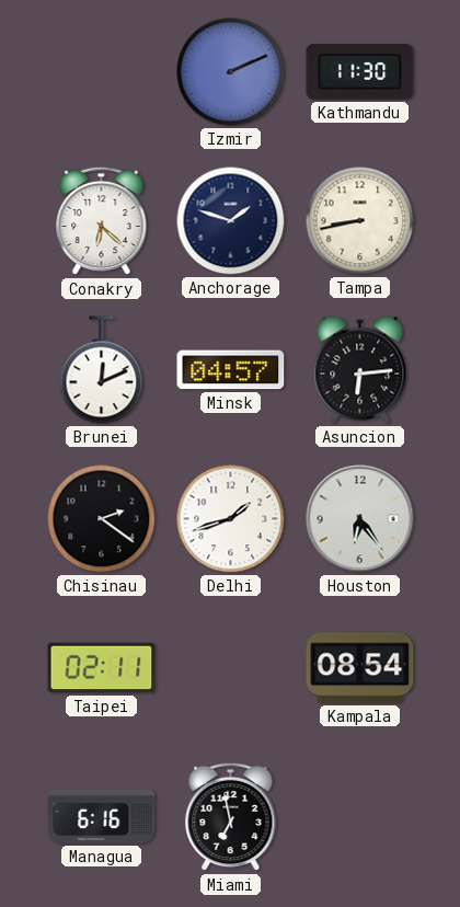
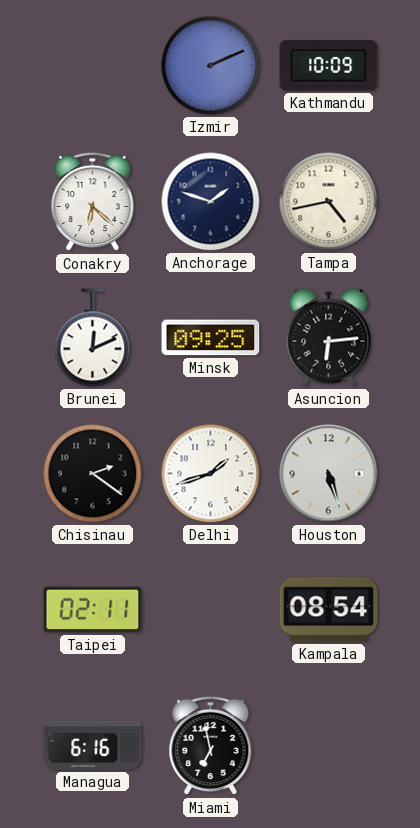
Kathmandu: 11:30 -> 10:09
Tampa: 8:43 -> 4:43
Minsk: 04:57 -> 09:25
Houston: 6:24 -> 5:27
